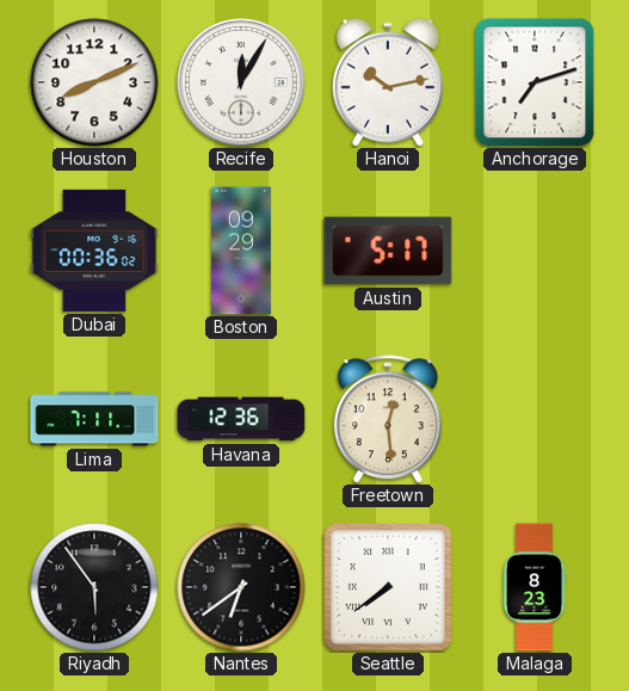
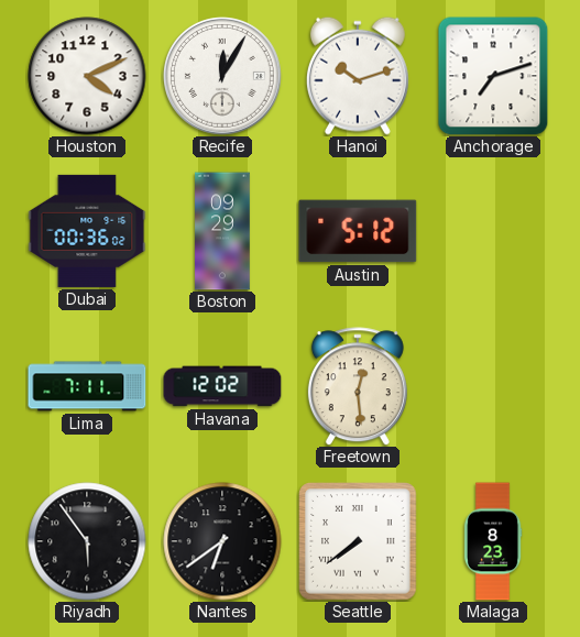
Houston: 8:11 -> 4:11
Hanoi: 10:13 -> 10:12
Austin: 5:17 -> 5:12
Havana: 12:36 -> 12:02
